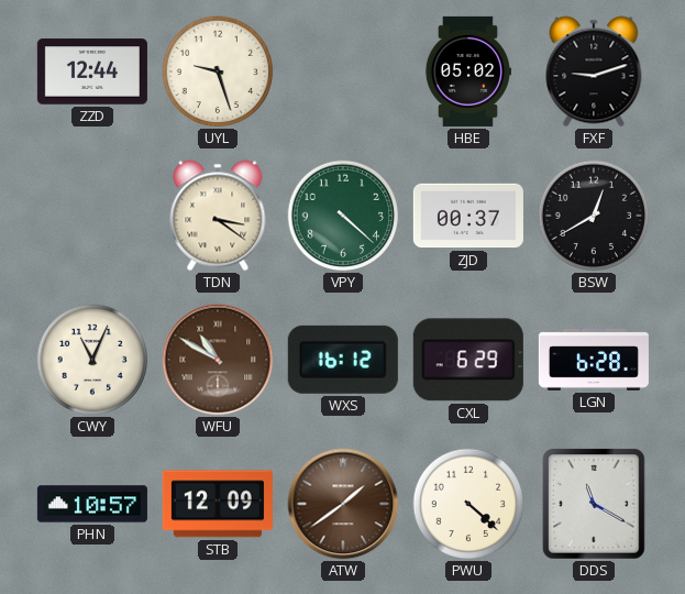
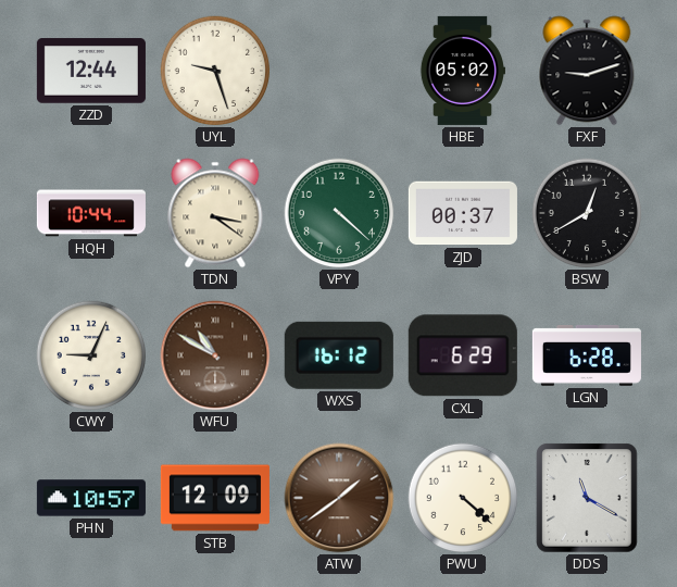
HQH: none -> 10:44
CWY: 11:04 -> 9:04
